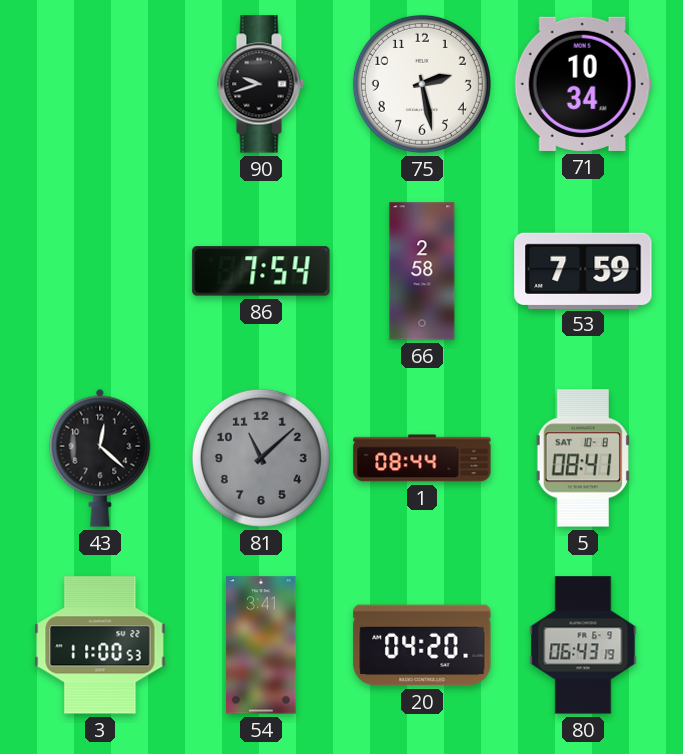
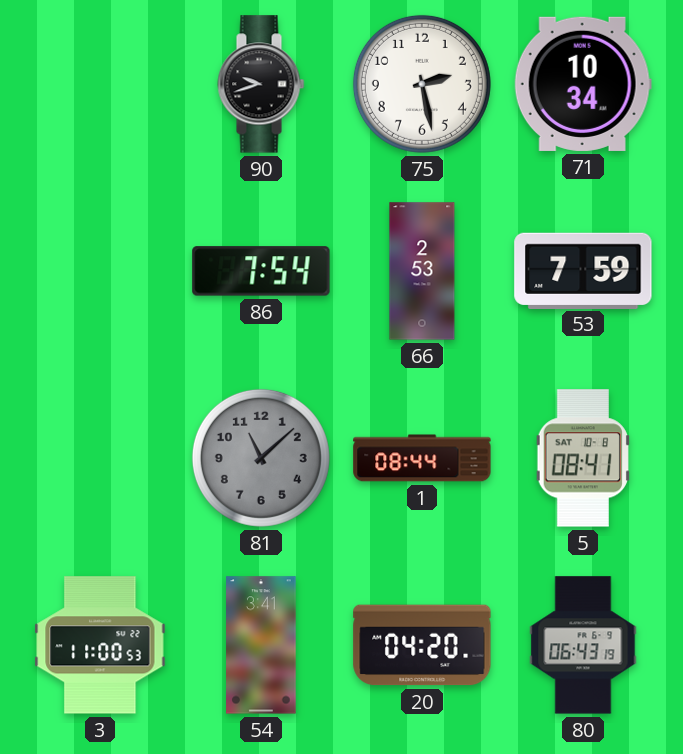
66: 2:58 -> 2:53
43: 12:22 -> none
